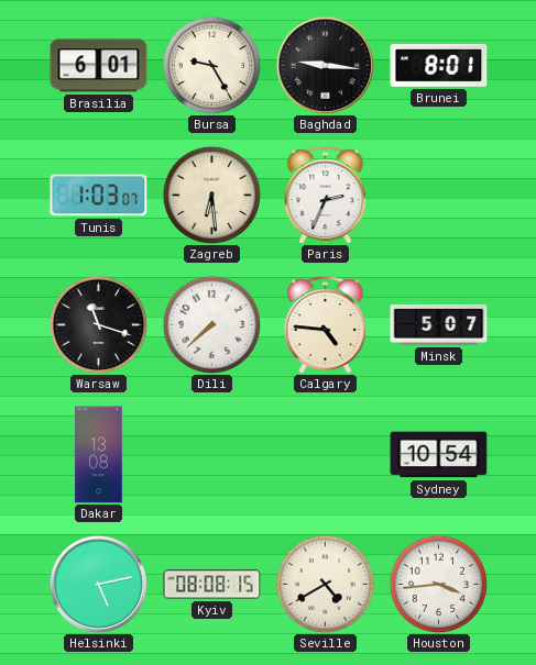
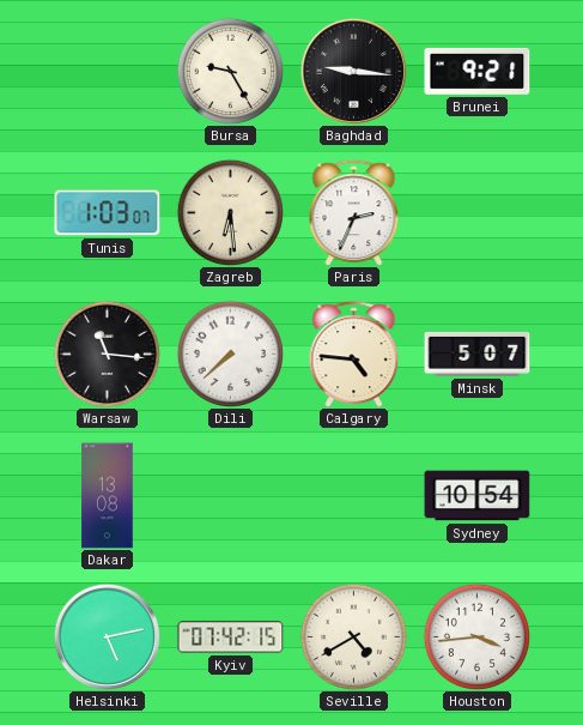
Brasilia: 6:01 -> none
Brunei: 8:01 -> 9:21
Warsaw: 11:18 -> 11:16
Kyiv: 08:08 -> 07:42
